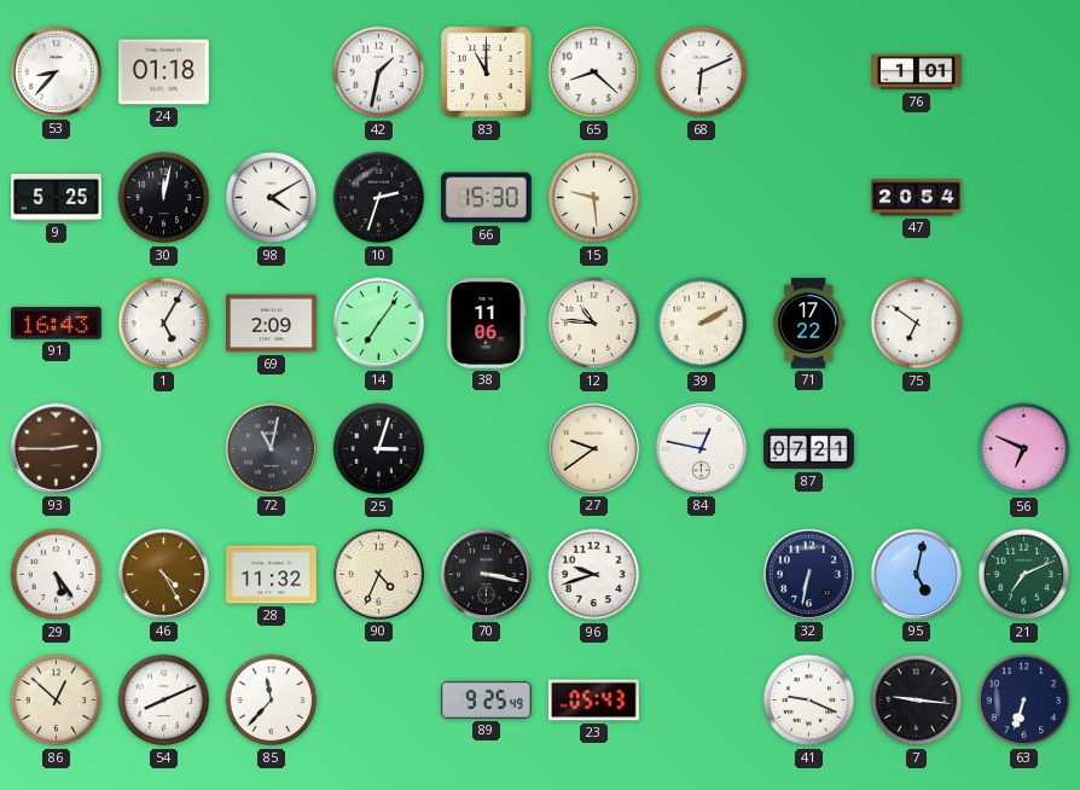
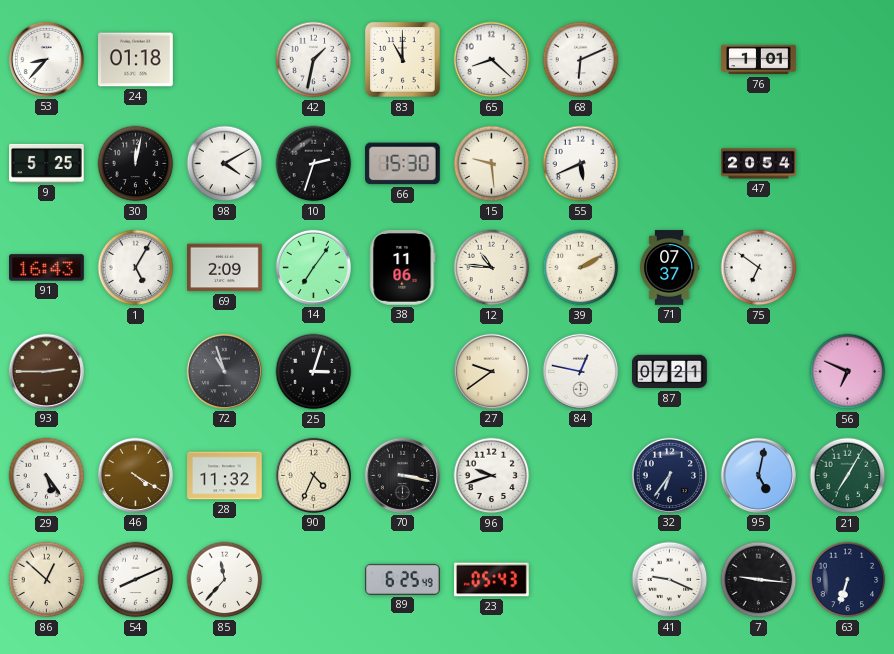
55: none -> 5:41
71: 17:22 -> 07:37
72: 11:02 -> 10:57
46: 4:25 -> 4:20
32: 6:32 -> 6:36
21: 7:11 -> 7:05
89: 9:25 -> 6:25
